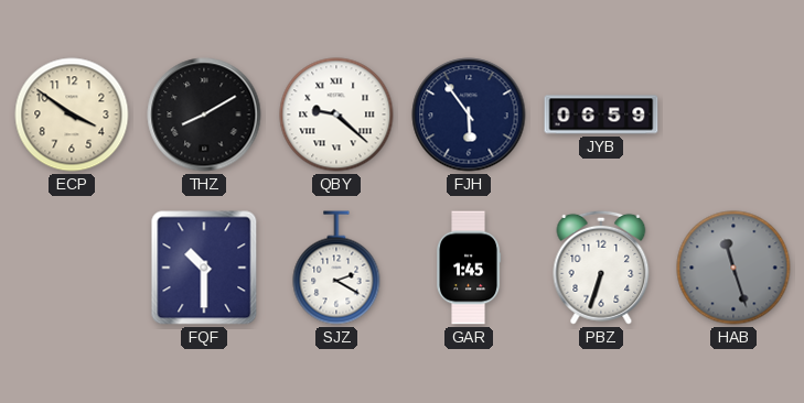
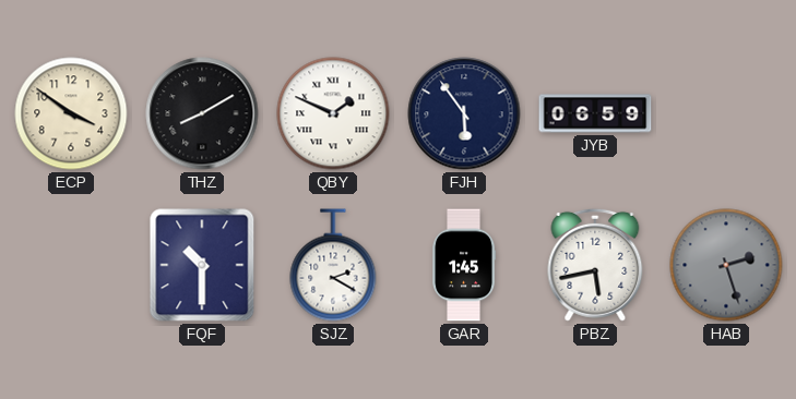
QBY: 9:22 -> 1:49
PBZ: 6:33 -> 5:43
HAB: 11:27 -> 2:27
